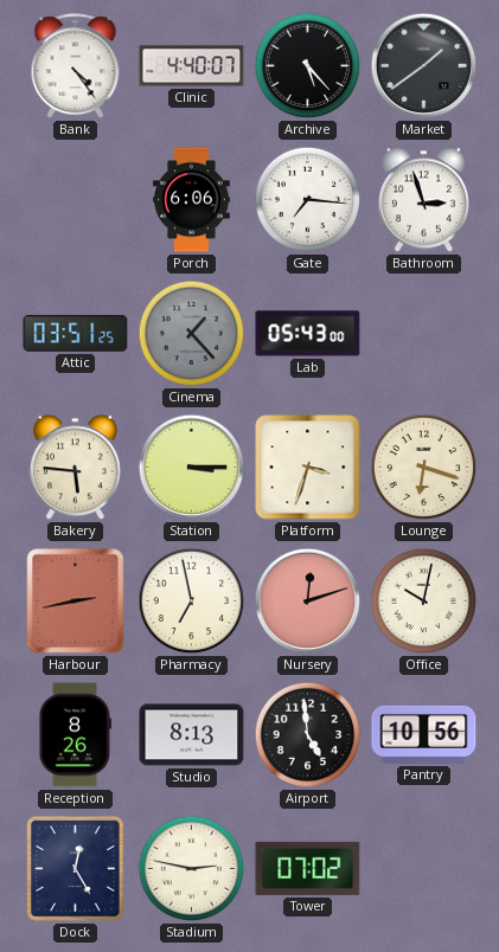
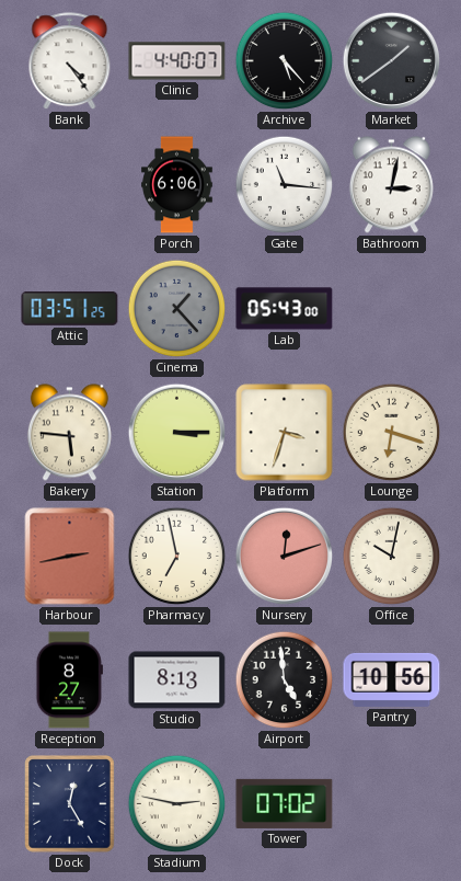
Gate: 7:16 -> 11:16
Bathroom: 2:57 -> 3:02
Reception: 8:26 -> 8:27
